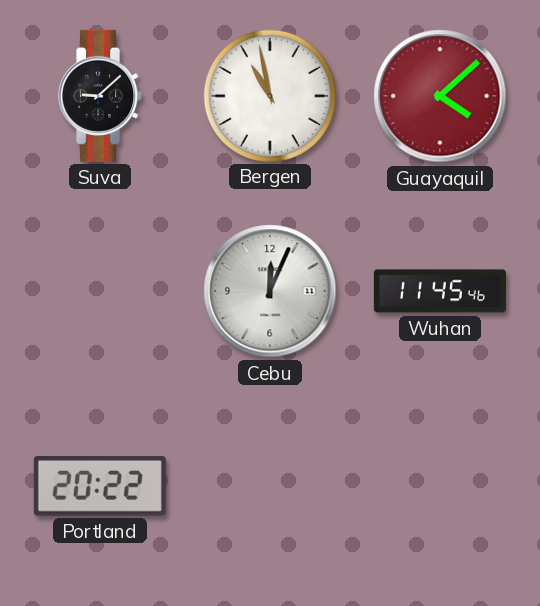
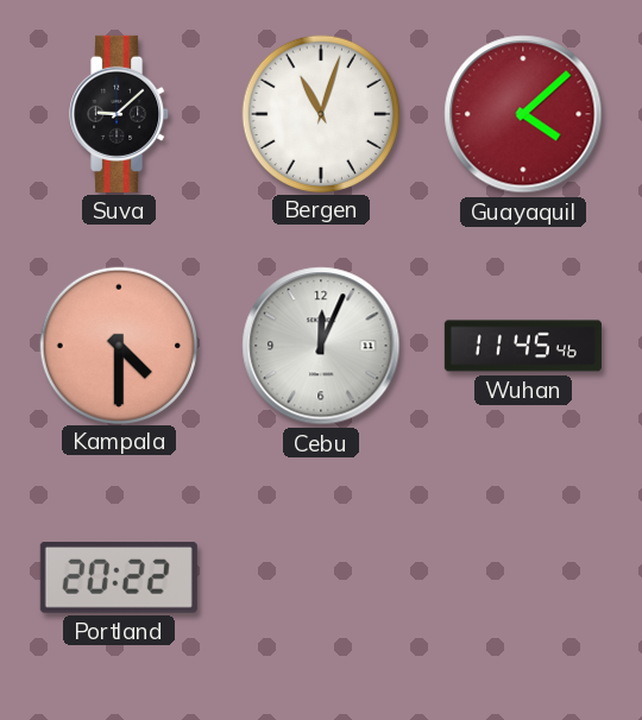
Bergen: 10:58 -> 11:03
Kampala: none -> 4:30
